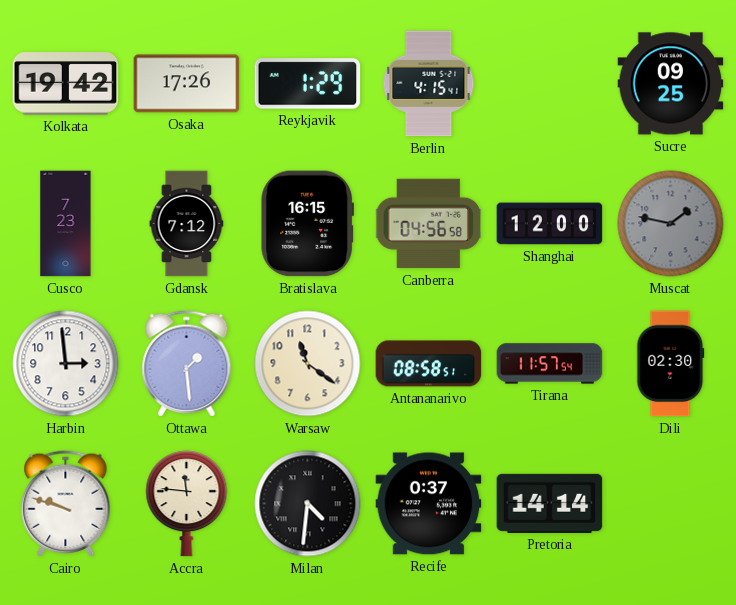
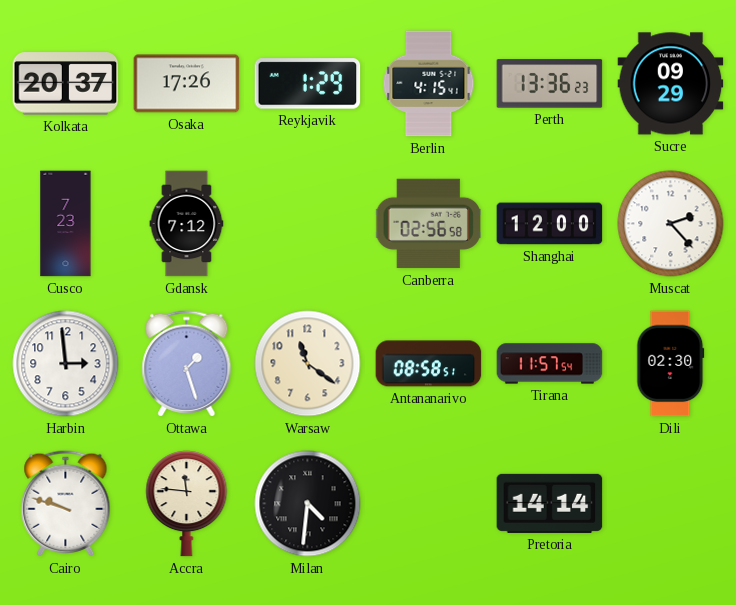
Kolkata: 19:42 -> 20:37
Perth: none -> 13:36
Sucre: 09:25 -> 09:29
Bratislava: 16:15 -> none
Canberra: 04:56 -> 02:56
Muscat: 1:47 -> 2:23
Muscat dial: grey -> white
Ottawa: 1:29 -> 1:27
Recife: 0:37 -> none
